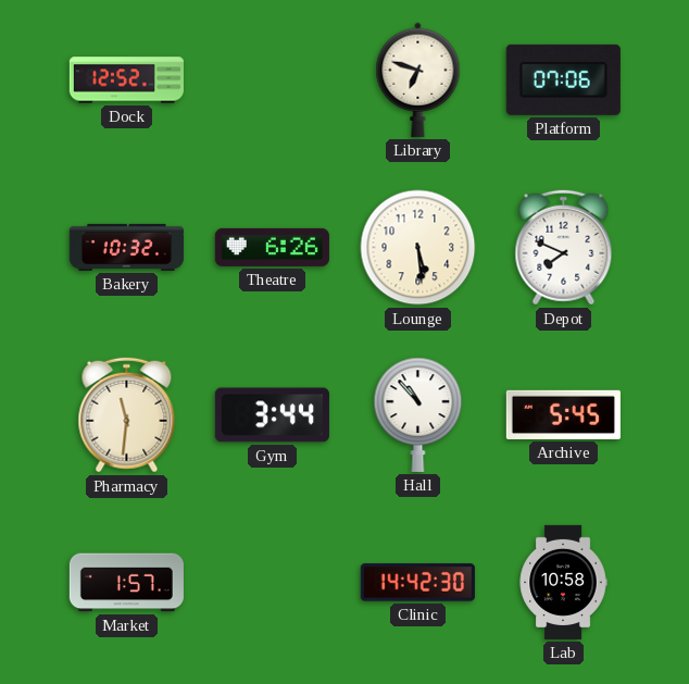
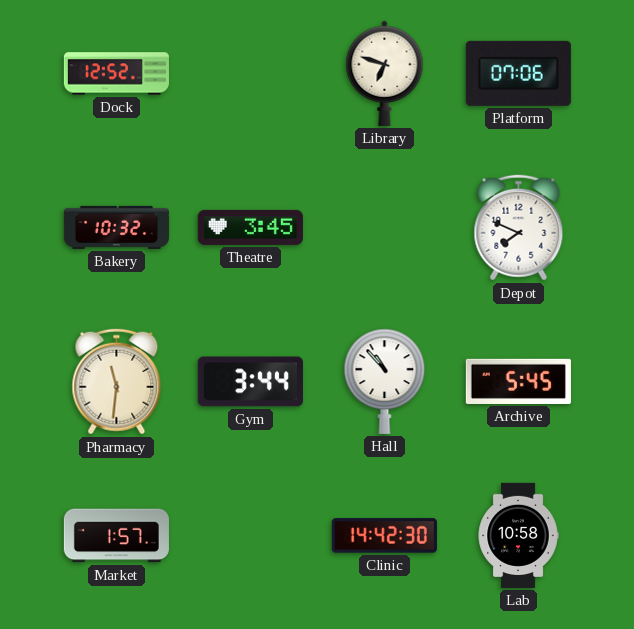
Theatre: 6:26 -> 3:45
Lounge: 5:29 -> none
